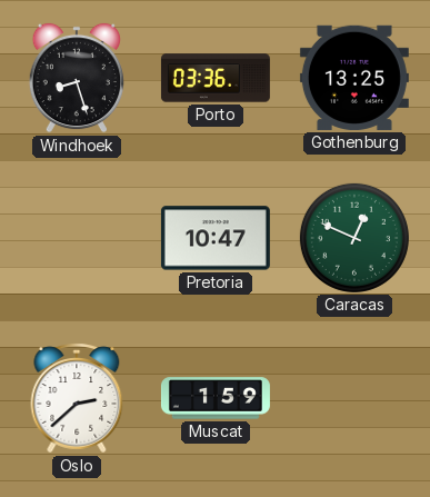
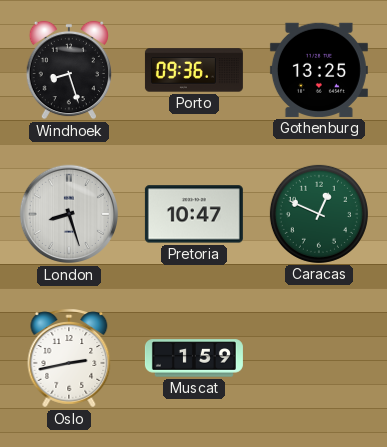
Porto: 03:36 -> 09:36
London: none -> 8:27
Oslo: 2:38 -> 2:43
